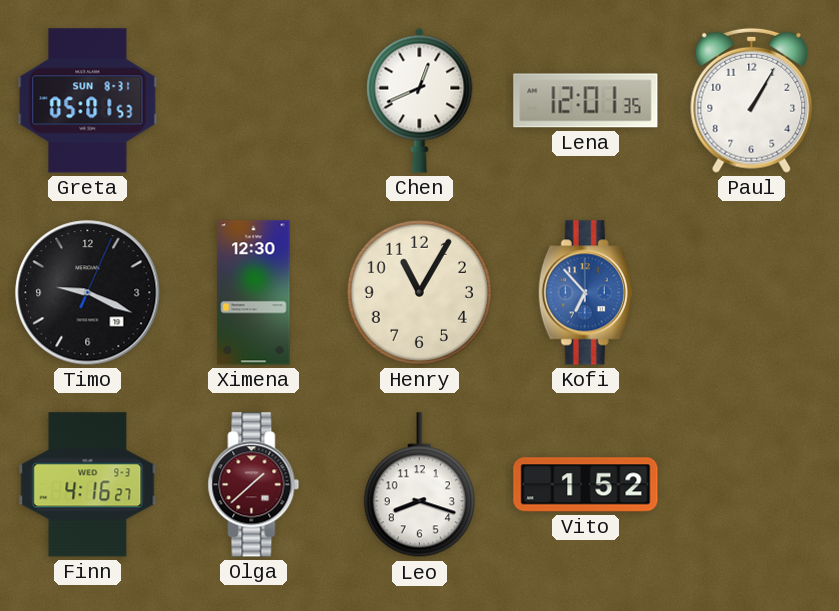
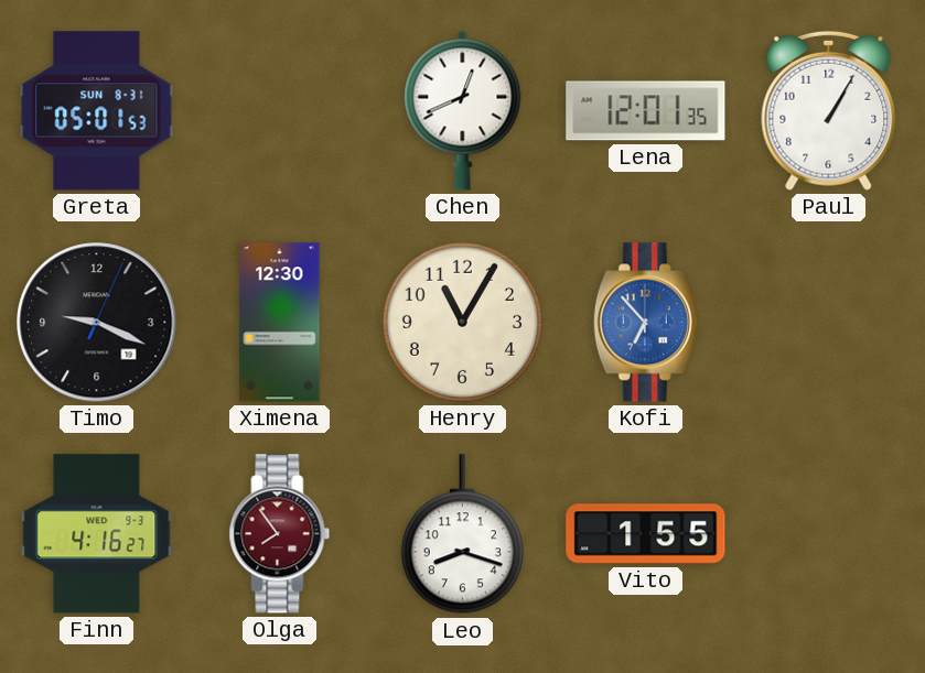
Olga: 1:38 -> 7:54
Vito: 1:52 -> 1:55
